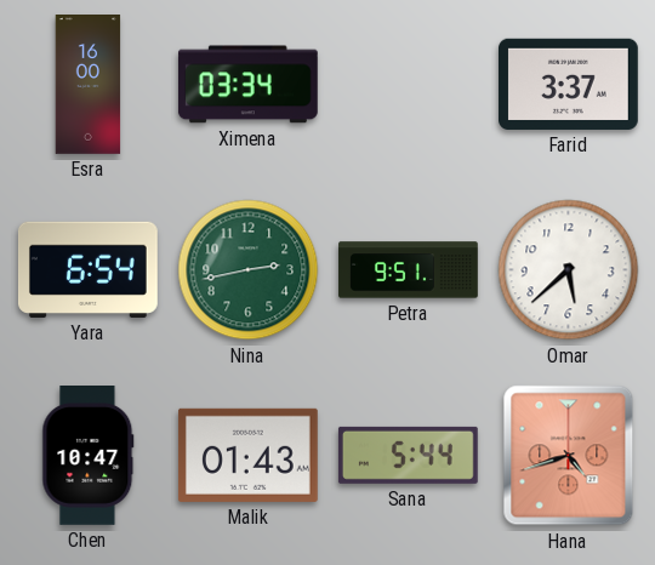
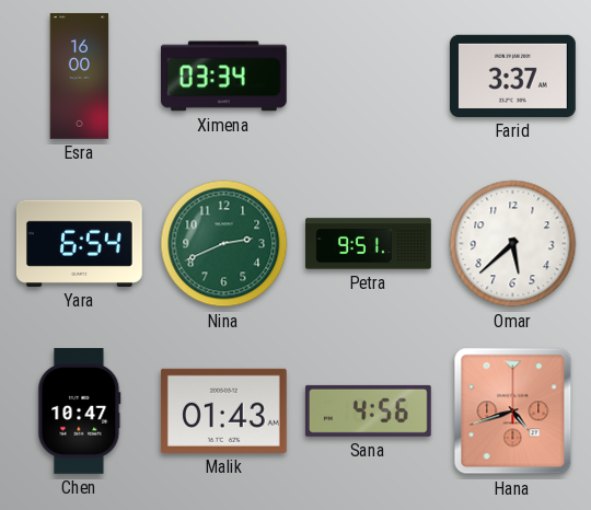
Nina: 2:43 -> 2:41
Sana: 5:44 -> 4:56
